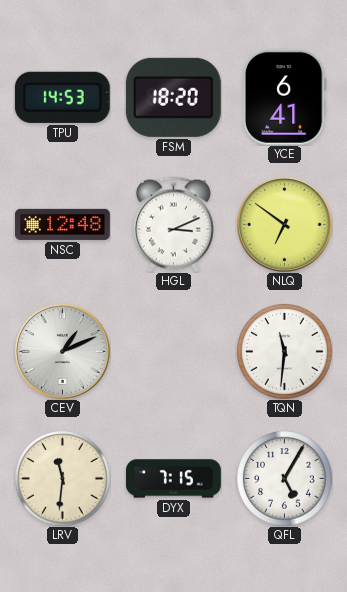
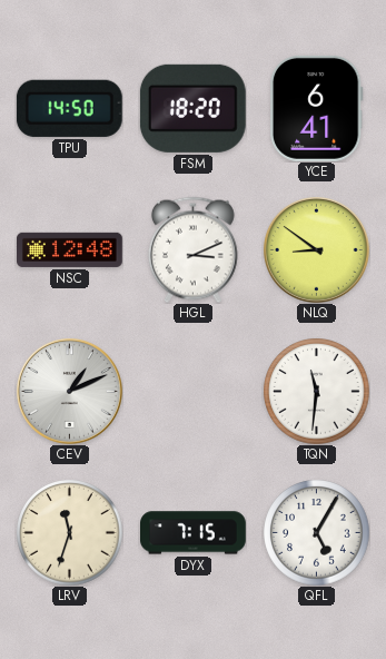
TPU: 14:53 -> 14:50
NLQ: 6:51 -> 8:51
LRV: 11:31 -> 11:33
